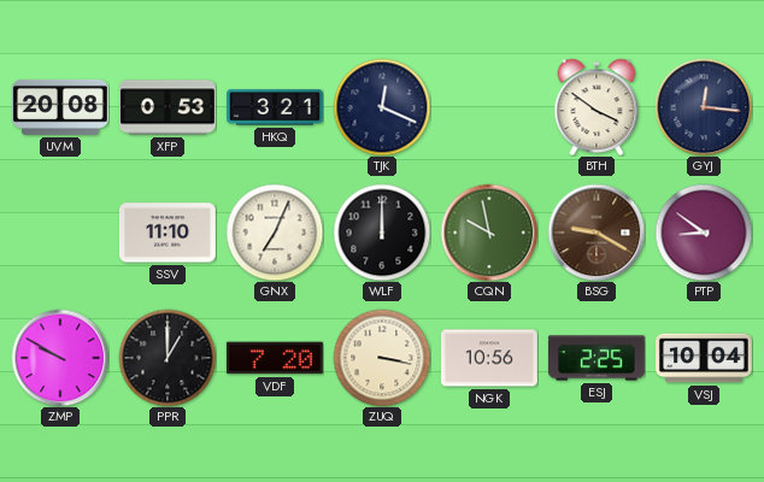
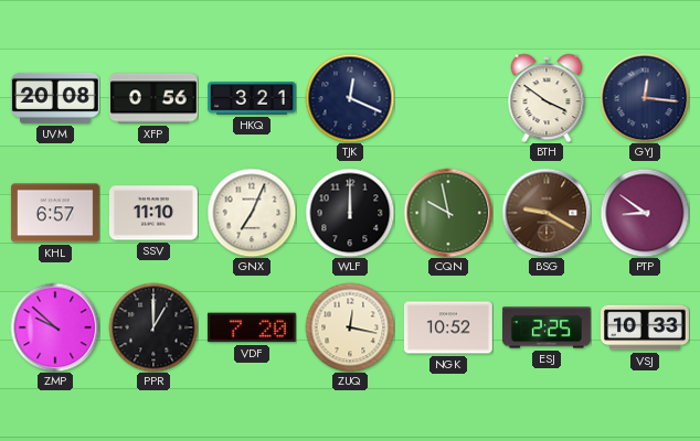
XFP: 0:53 -> 0:56
KHL: none -> 6:57
ZMP: 9:50 -> 9:52
ZUQ: 3:17 -> 12:17
NGK: 10:56 -> 10:52
VSJ: 10:04 -> 10:33
